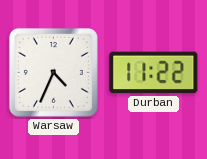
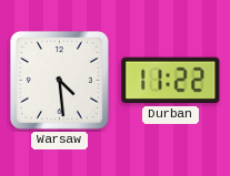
Warsaw: 4:34 -> 4:29
